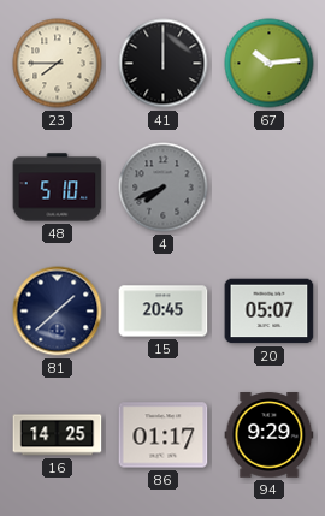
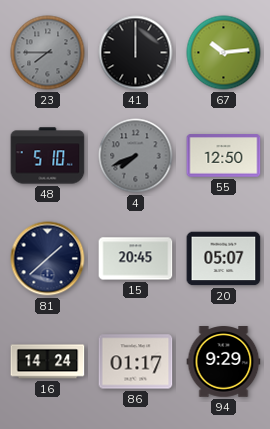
23 dial: cream -> grey
55: none -> 12:50
16: 14:25 -> 14:24
